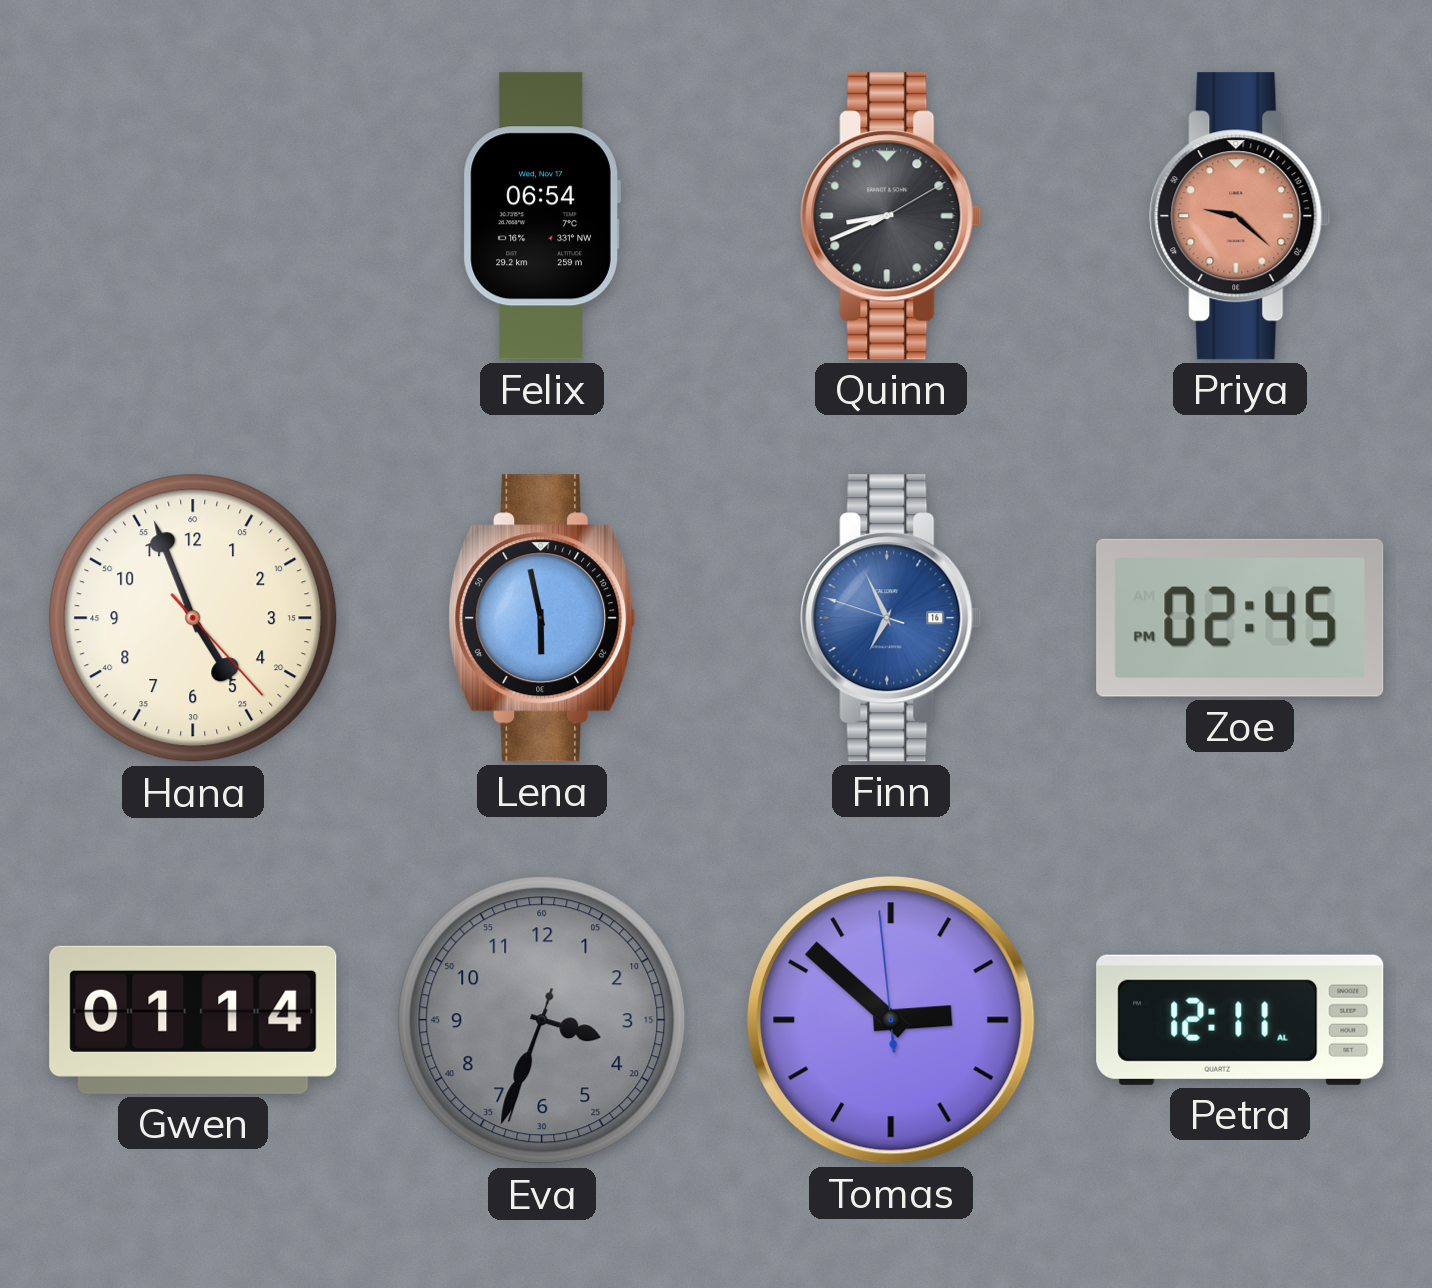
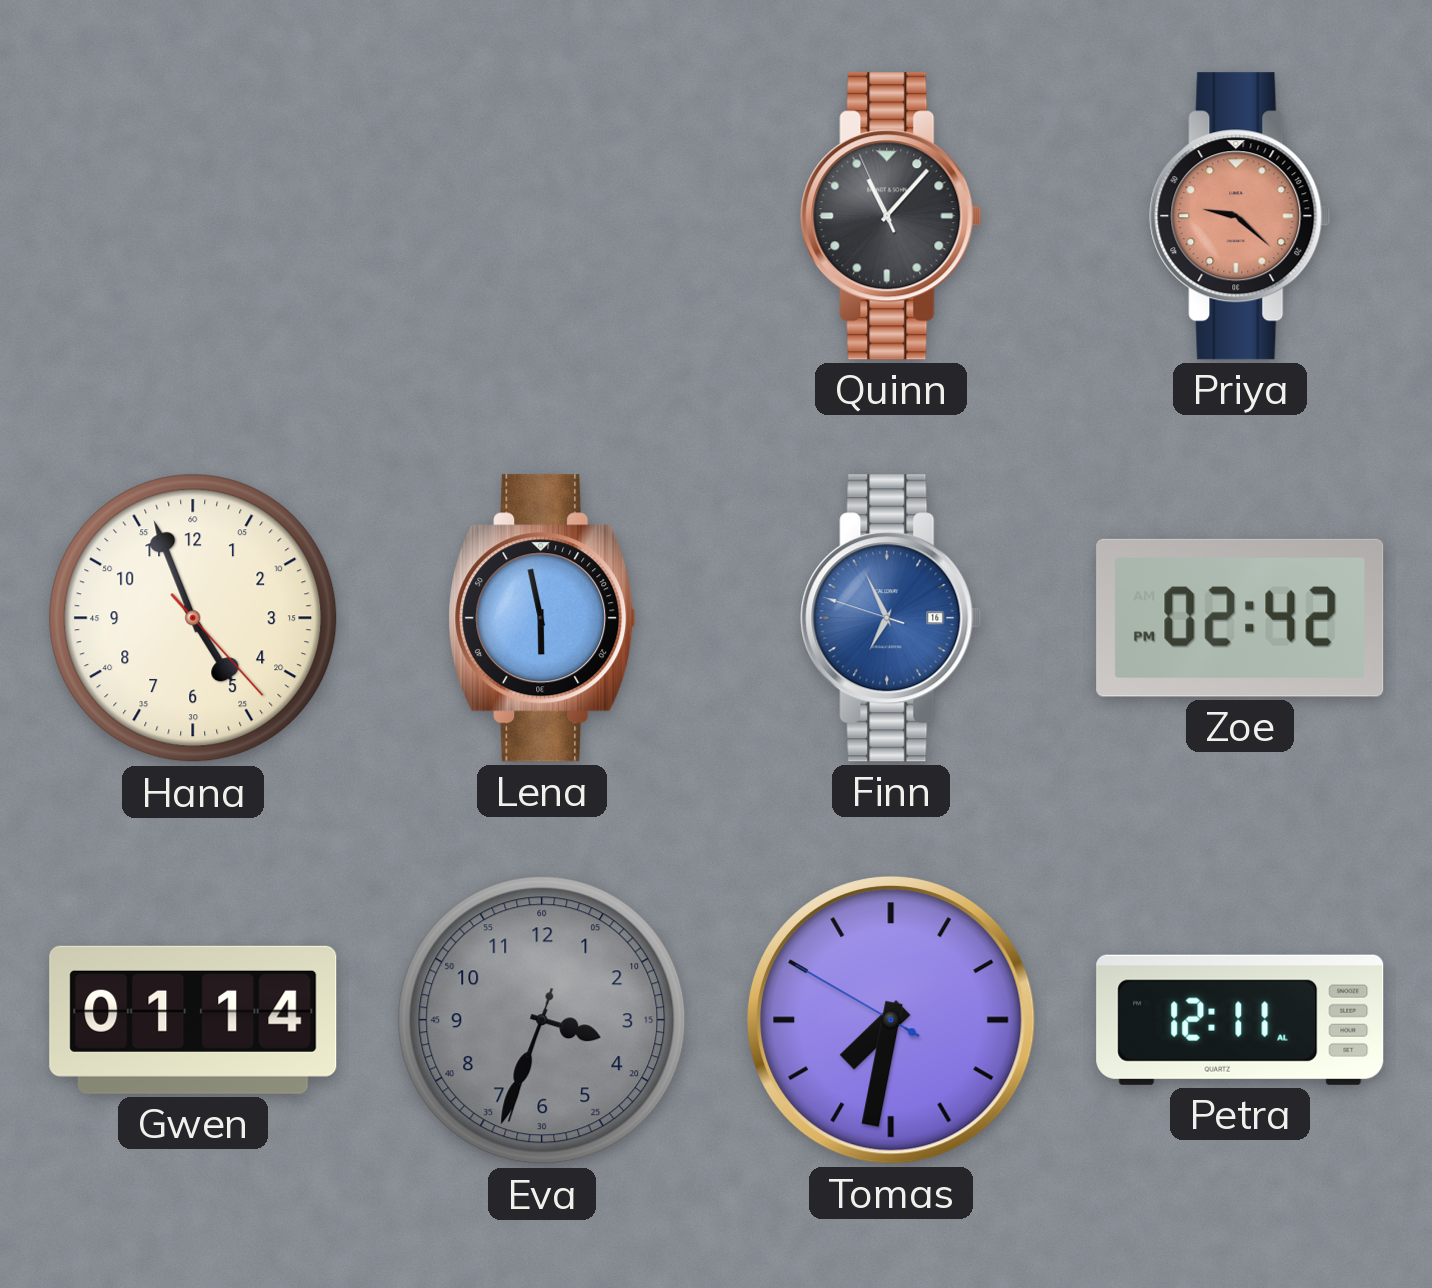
Felix: 06:54 -> none
Quinn: 8:41 -> 11:06
Zoe: 02:45 -> 02:42
Tomas: 2:51 -> 7:31
